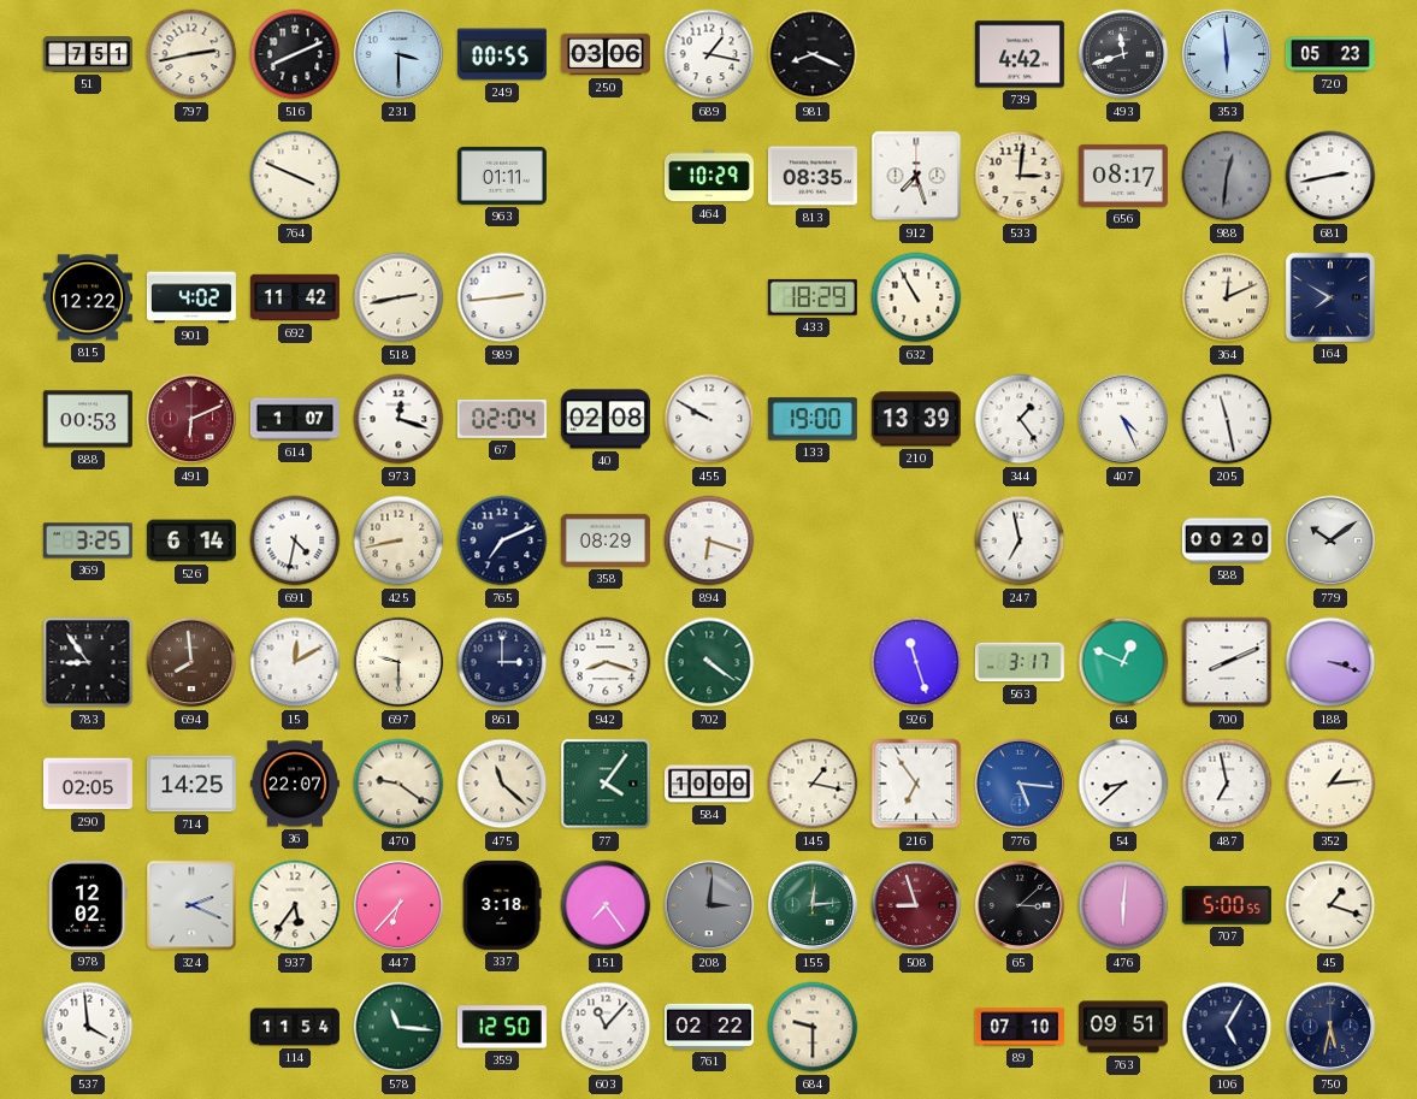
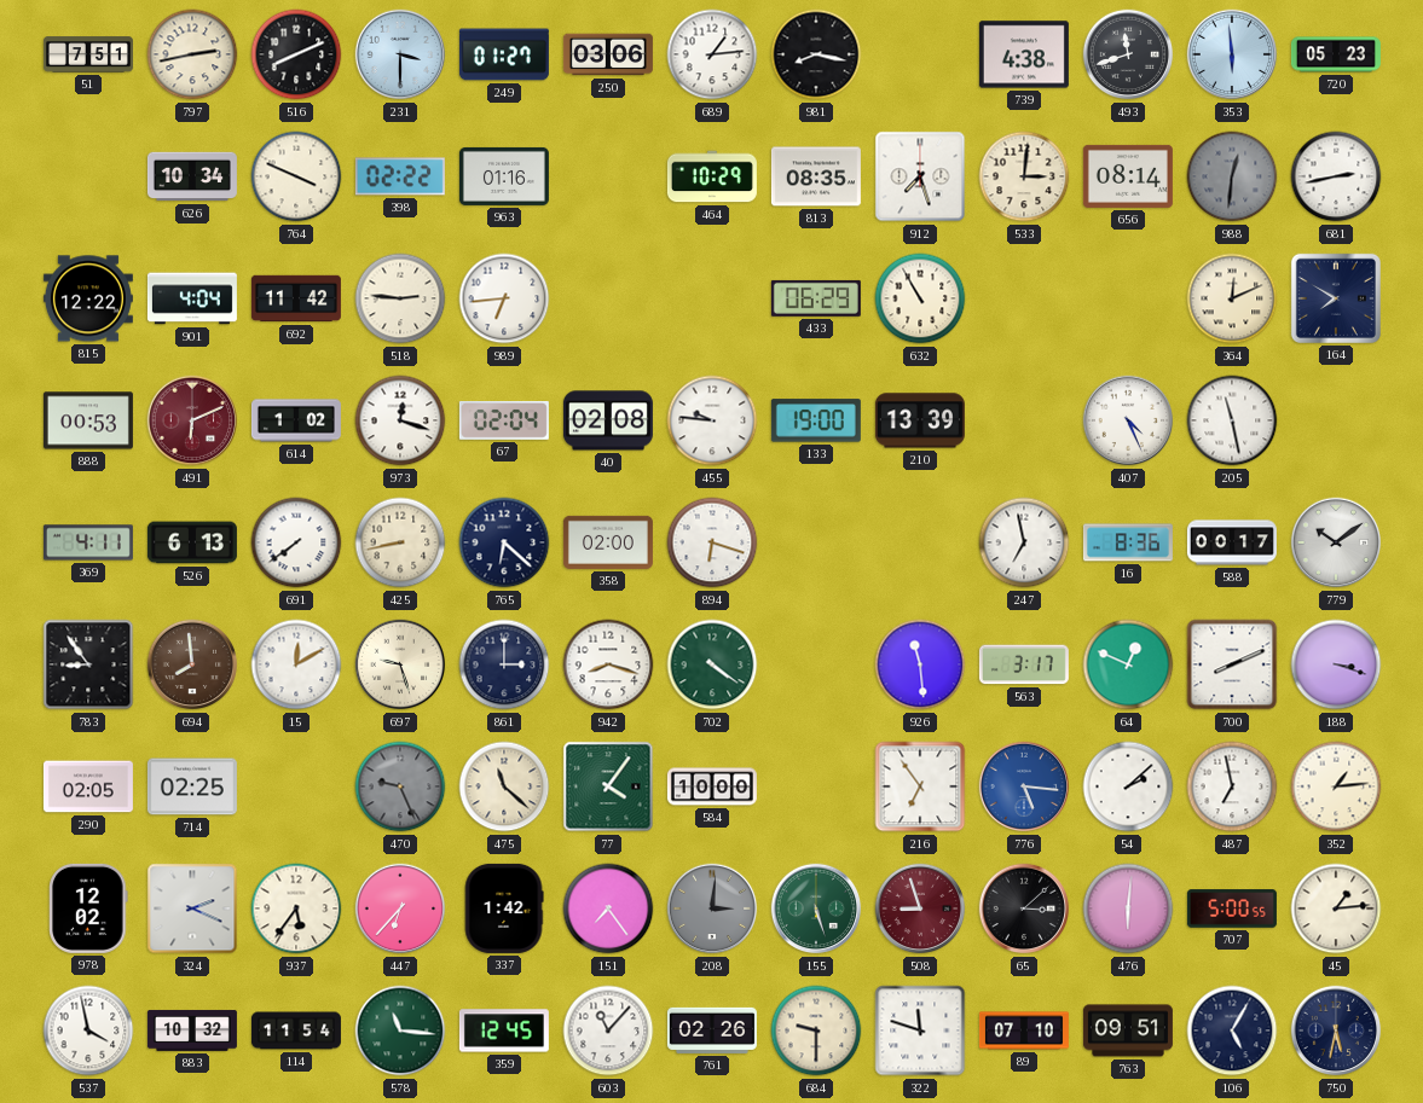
249: 00:55 -> 01:27
689: 1:17 -> 1:14
981: 8:19 -> 8:17
739: 4:42 -> 4:38
626: none -> 10:34
398: none -> 02:22
963: 01:11 -> 01:16
656: 08:17 -> 08:14
901: 4:02 -> 4:04
518: 2:43 -> 2:46
989: 2:44 -> 6:44
433: 18:29 -> 06:29
614: 1:07 -> 1:02
455: 9:50 -> 9:46
344: 1:24 -> none
369: 3:25 -> 4:11
526: 6:14 -> 6:13
691: 4:32 -> 7:39
765: 7:11 -> 6:22
358: 08:29 -> 02:00
16: none -> 8:36
588: 00:20 -> 00:17
697: 9:30 -> 9:27
926: 11:27 -> 11:29
714: 14:25 -> 02:25
36: 22:07 -> none
470: 9:21 -> 9:26
470 dial: cream -> grey
145: 1:17 -> none
54: 8:38 -> 2:08
337: 3:18 -> 1:42
155: 12:14 -> 5:27
45: 1:18 -> 1:14
537: 3:59 -> 3:58
883: none -> 10:32
359: 12:50 -> 12:45
761: 02:22 -> 02:26
322: none -> 11:48
